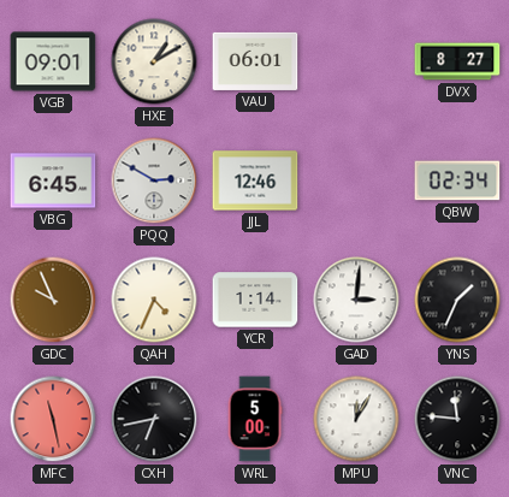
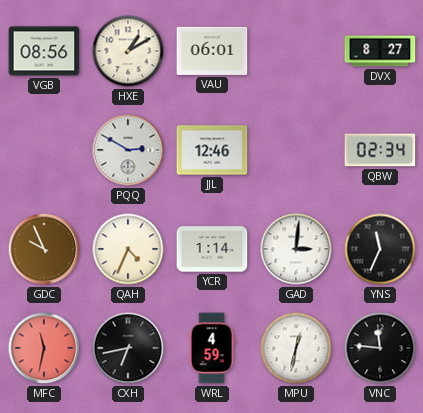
VGB: 09:01 -> 08:56
VBG: 6:45 -> none
YNS: 1:34 -> 11:34
MFC: 11:28 -> 11:32
WRL: 5:00 -> 4:59
MPU: 12:05 -> 12:32
